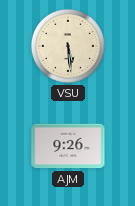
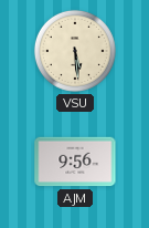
AJM: 9:26 -> 9:56
